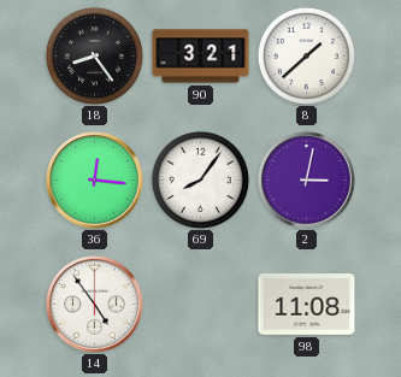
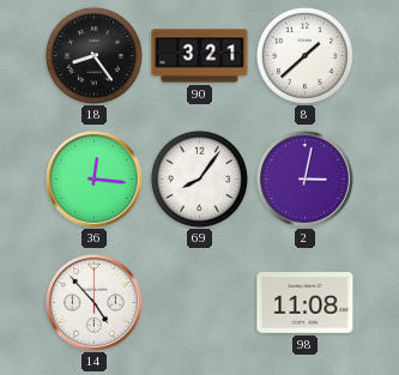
14: 4:54 -> 4:53
